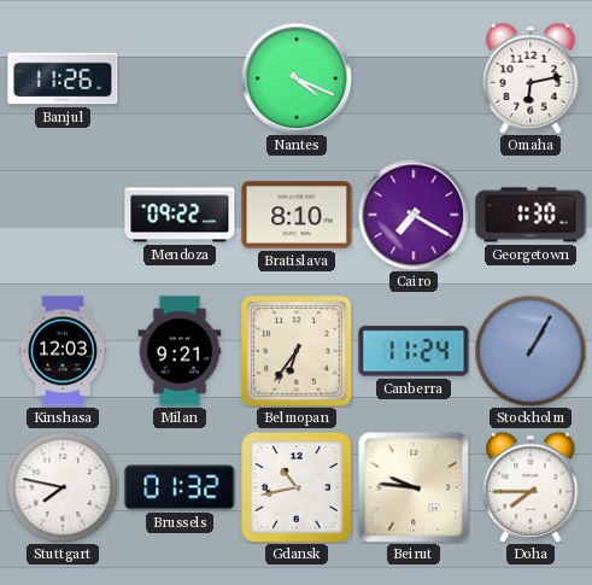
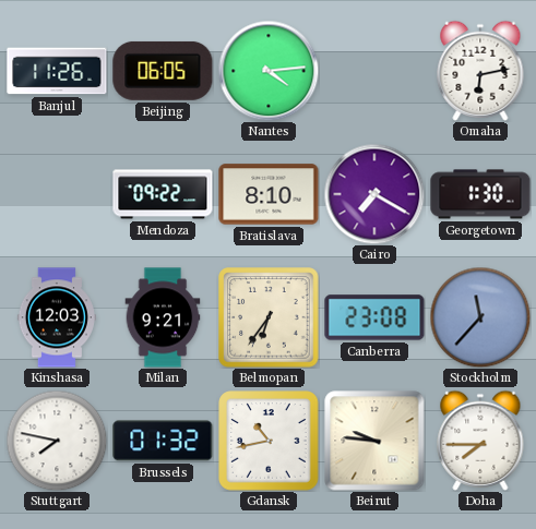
Beijing: none -> 06:05
Nantes: 4:19 -> 4:14
Canberra: 11:24 -> 23:08
Stockholm: 1:05 -> 11:37
